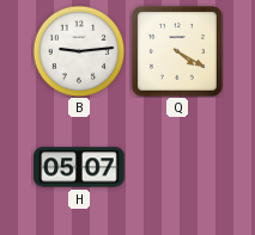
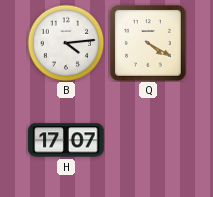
B: 9:14 -> 4:14
H: 05:07 -> 17:07
